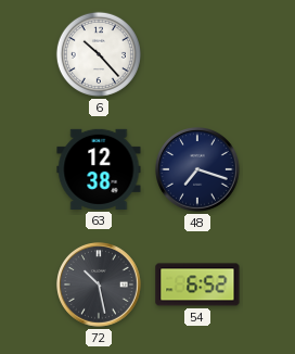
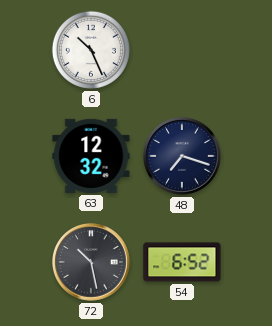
6: 10:23 -> 10:26
63: 12:38 -> 12:32
